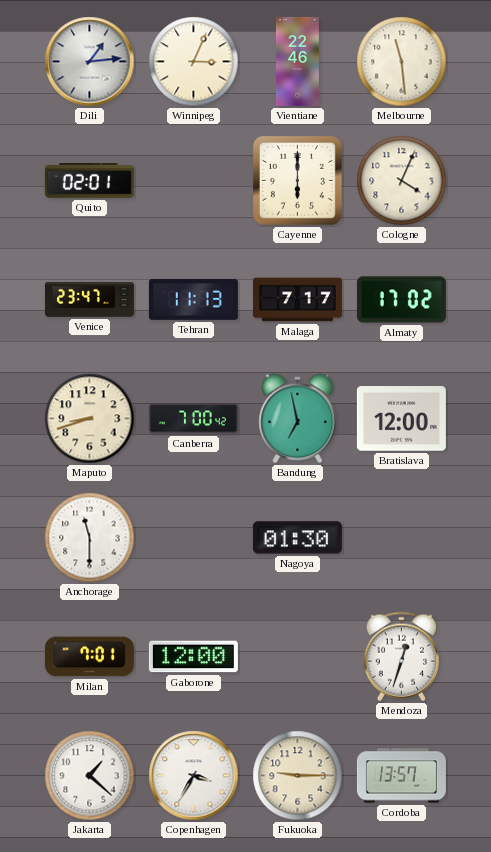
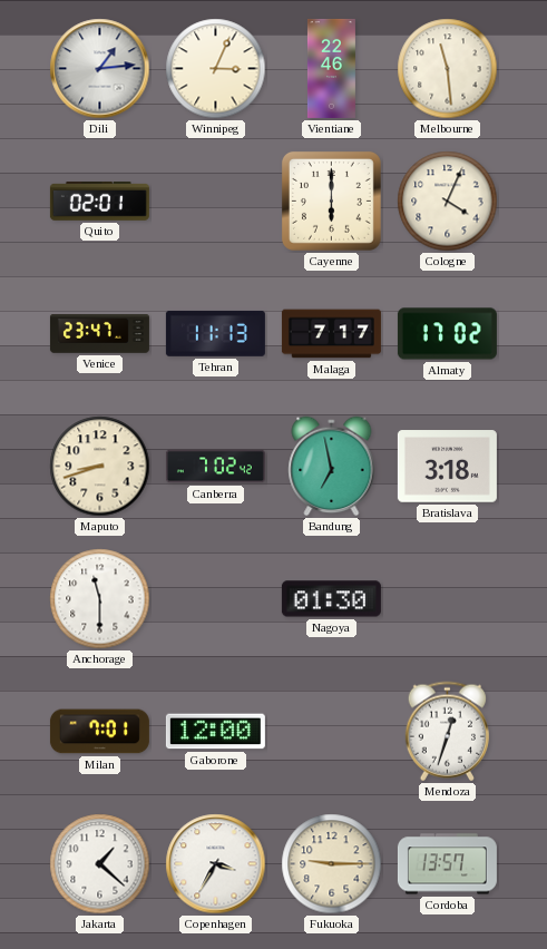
Canberra: 7:00 -> 7:02
Bratislava: 12:00 -> 3:18
